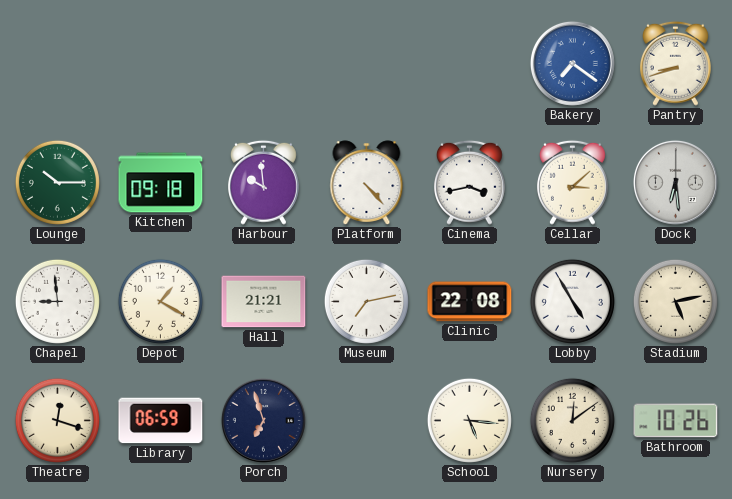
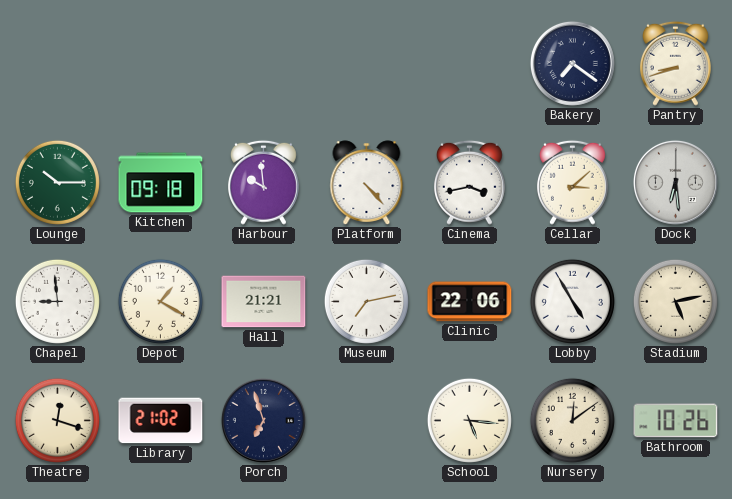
Bakery dial: blue -> navy
Clinic: 22:08 -> 22:06
Library: 06:59 -> 21:02
